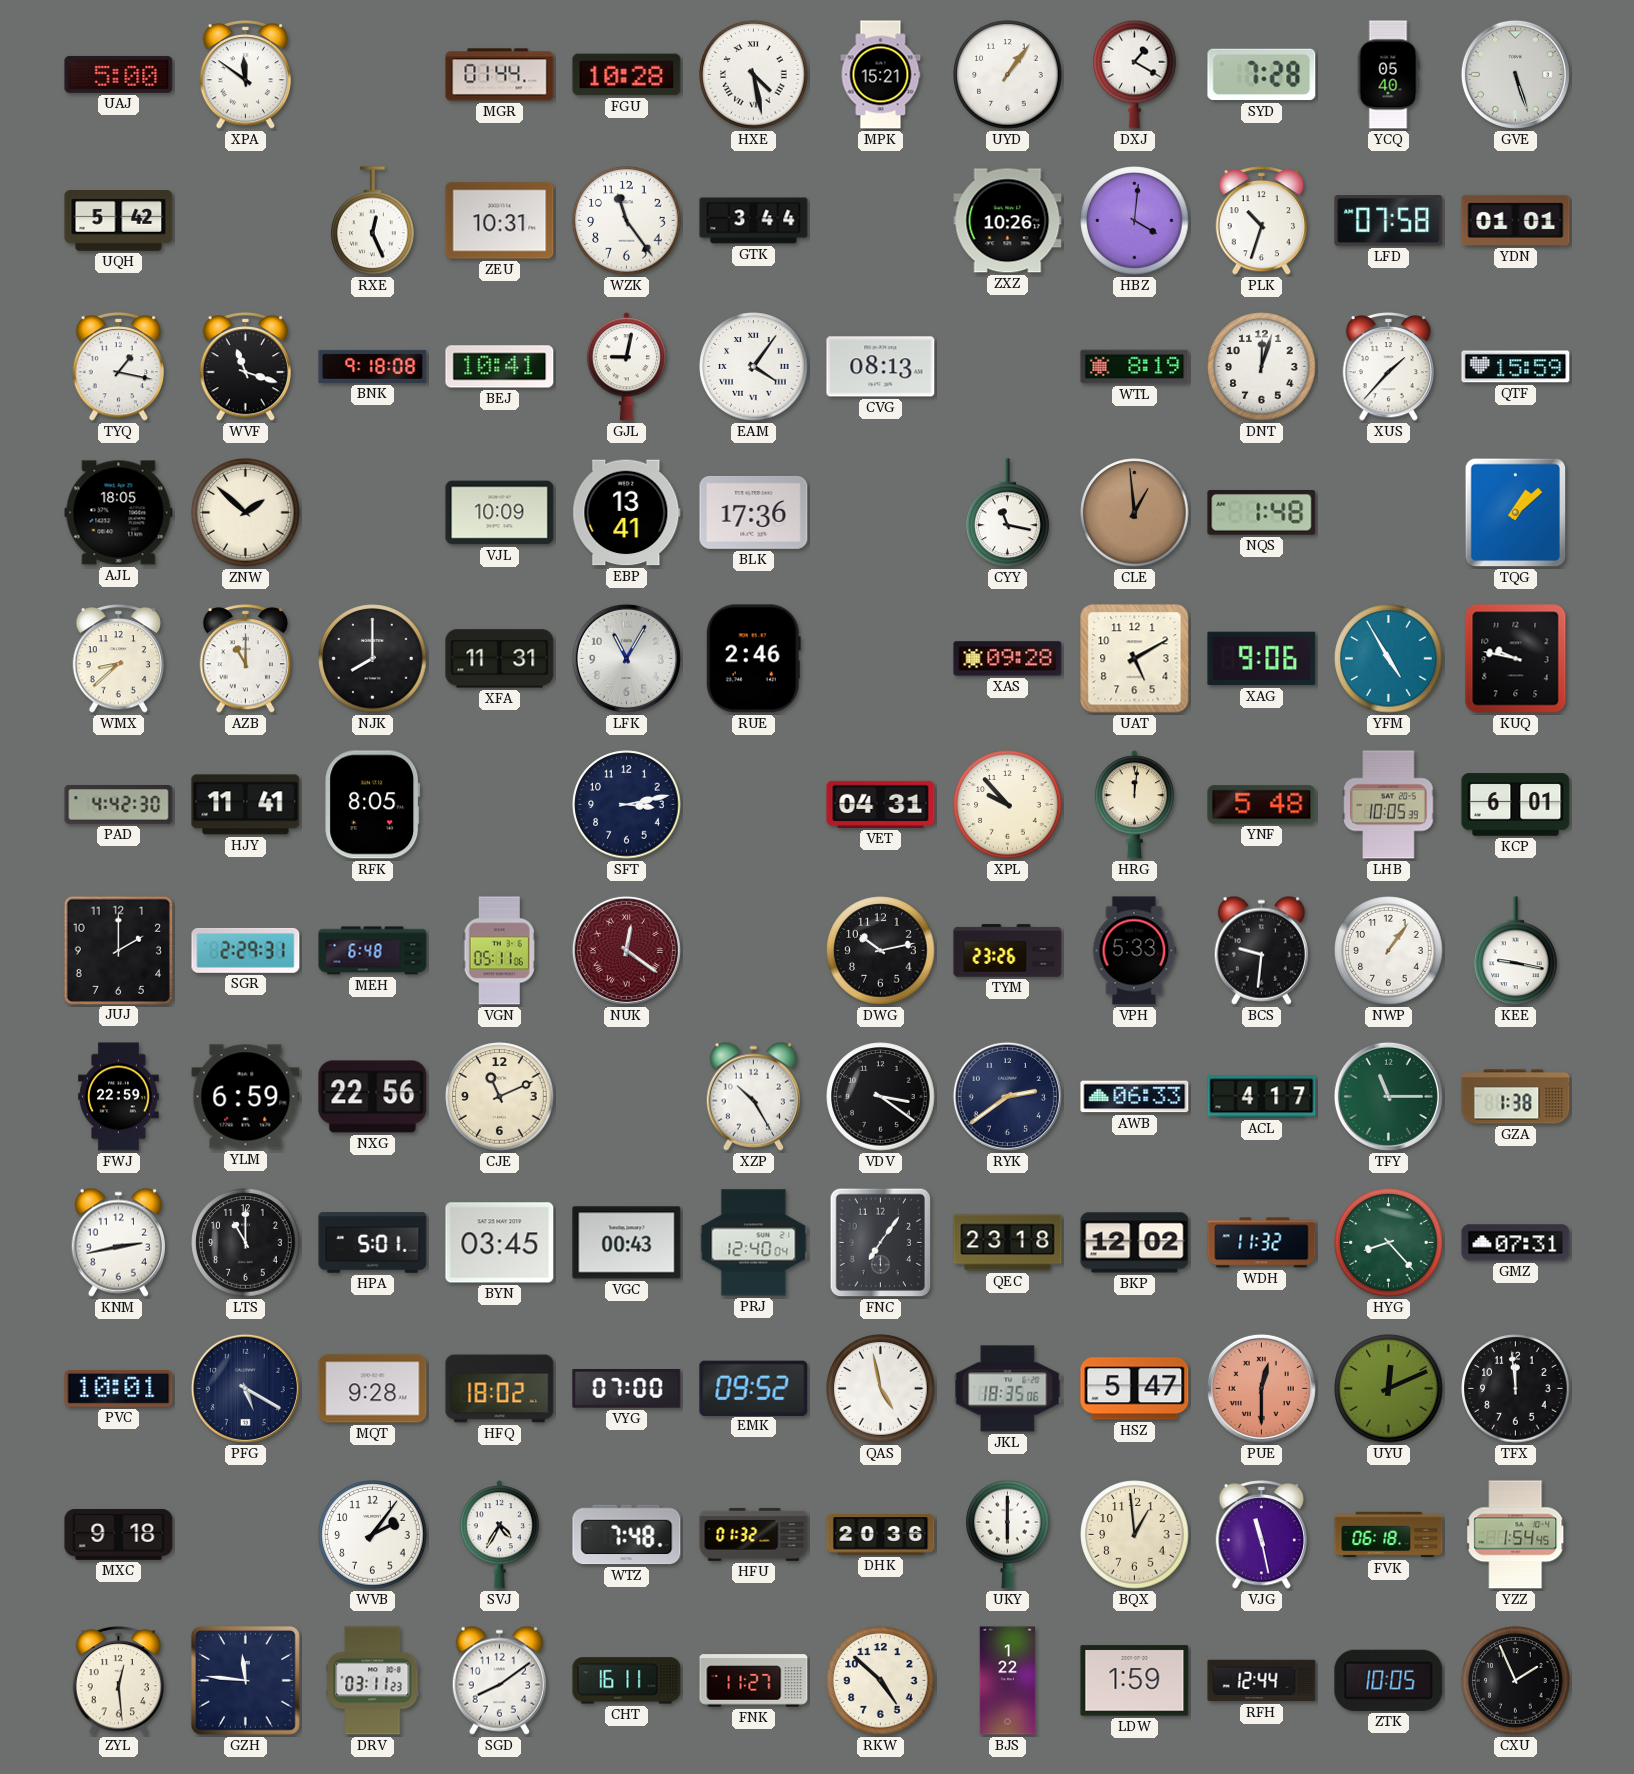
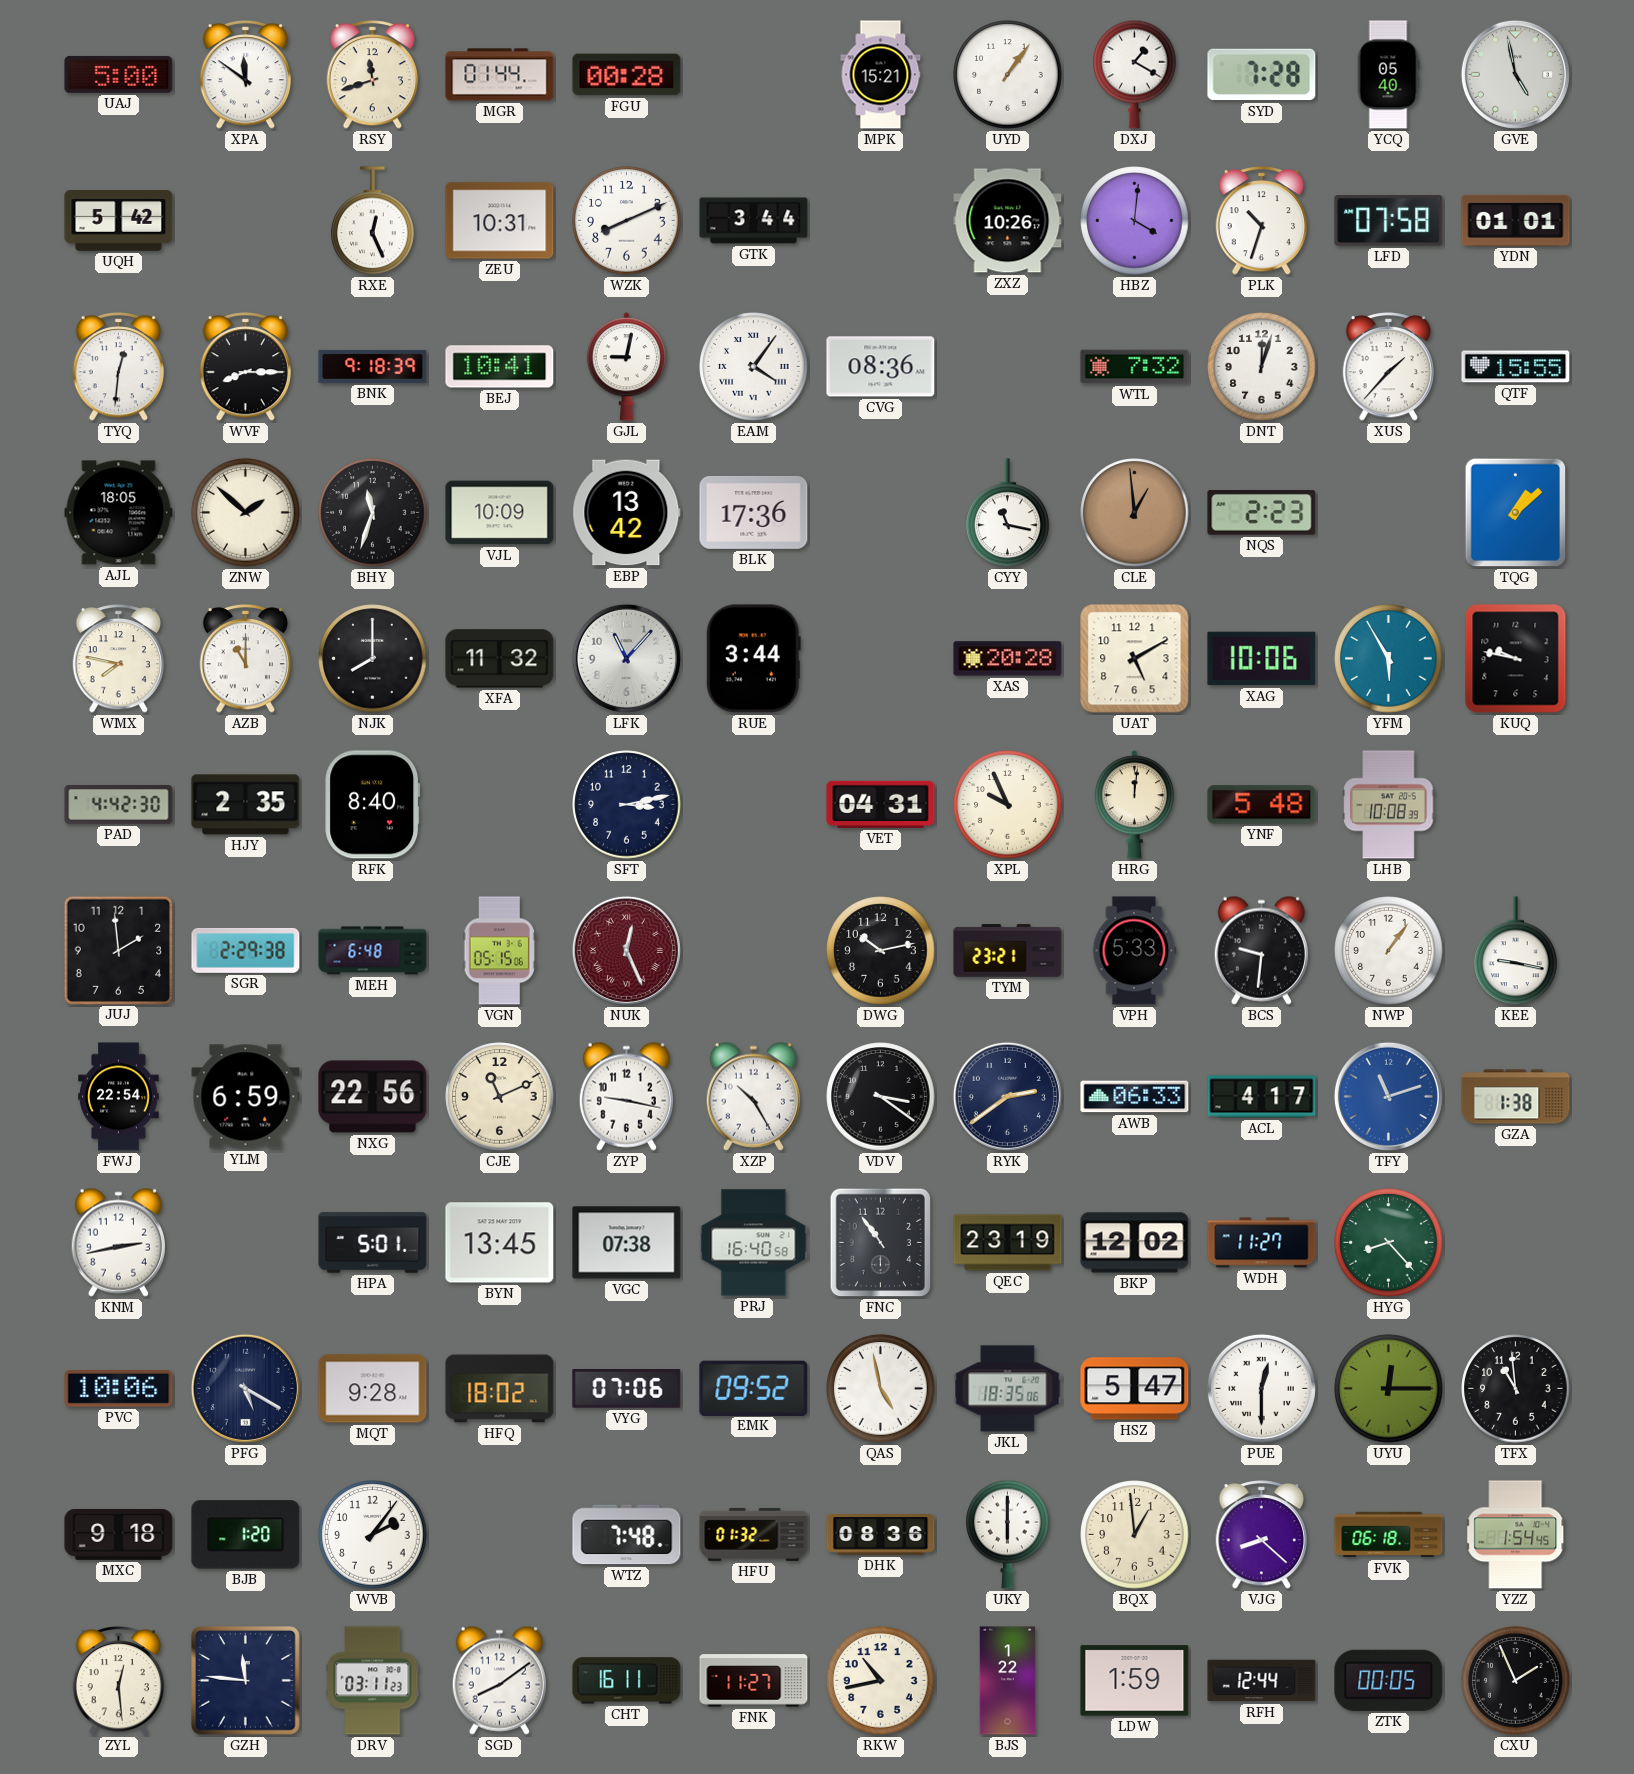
RSY: none -> 11:42
FGU: 10:28 -> 00:28
HXE: 4:28 -> none
GVE: 5:27 -> 4:58
WZK: 11:24 -> 8:11
TYQ: 1:17 -> 12:31
WVF: 11:18 -> 8:15
BNK: 9:18:08 -> 9:18:39
CVG: 08:13 -> 08:36
WTL: 8:19 -> 7:32
QTF: 15:59 -> 15:55
BHY: none -> 11:33
EBP: 13:41 -> 13:42
NQS: 1:48 -> 2:23
WMX: 8:38 -> 7:47
XFA: 11:31 -> 11:32
LFK: 11:05 -> 11:07
RUE: 2:46 -> 3:44
XAS: 09:28 -> 20:28
XAG: 9:06 -> 10:06
YFM: 4:55 -> 5:55
HJY: 11:41 -> 2:35
RFK: 8:05 -> 8:40
XPL: 9:53 -> 9:56
LHB: 10:05 -> 10:08
KCP: 6:01 -> none
JUJ: 2:00 -> 1:59
SGR: 2:29:31 -> 2:29:38
VGN: 05:11 -> 05:15
NUK: 12:21 -> 12:26
TYM: 23:26 -> 23:21
FWJ: 22:59 -> 22:54
ZYP: none -> 9:17
TFY: 11:15 -> 11:12
TFY dial: green -> blue
LTS: 11:00 -> none
BYN: 03:45 -> 13:45
VGC: 00:43 -> 07:38
PRJ: 12:40 -> 16:40
FNC: 7:06 -> 10:54
QEC: 23:18 -> 23:19
WDH: 11:32 -> 11:27
GMZ: 07:31 -> none
PVC: 10:01 -> 10:06
VYG: 07:00 -> 07:06
PUE dial: salmon -> white
UYU: 12:11 -> 12:15
TFX: 11:59 -> 10:59
BJB: none -> 1:20
SVJ: 4:35 -> none
DHK: 20:36 -> 08:36
VJG: 11:28 -> 8:22
RKW: 4:52 -> 10:43
ZTK: 10:05 -> 00:05
